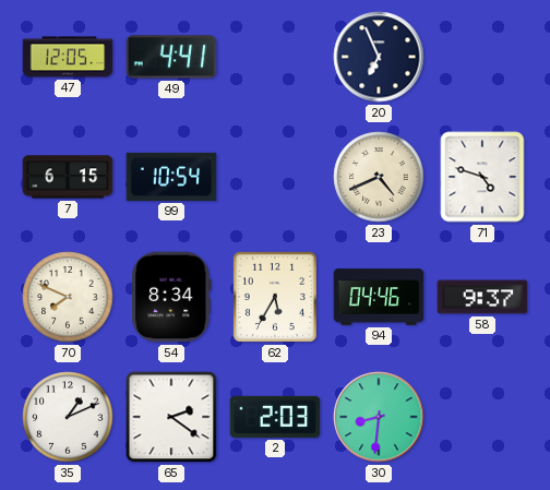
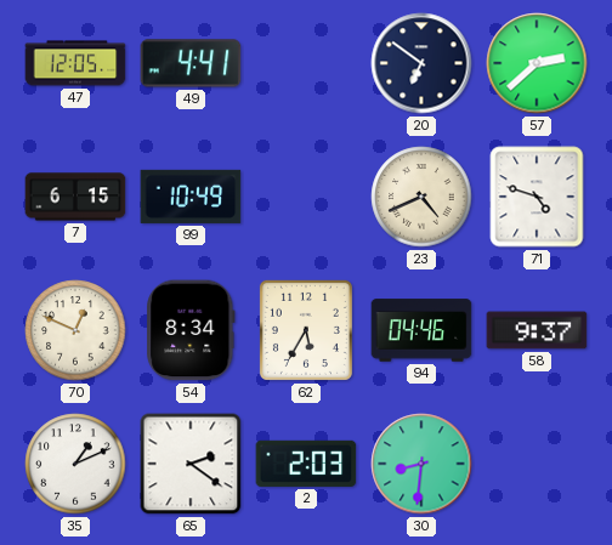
20: 6:56 -> 6:51
57: none -> 2:38
99: 10:54 -> 10:49
70: 7:49 -> 12:49
